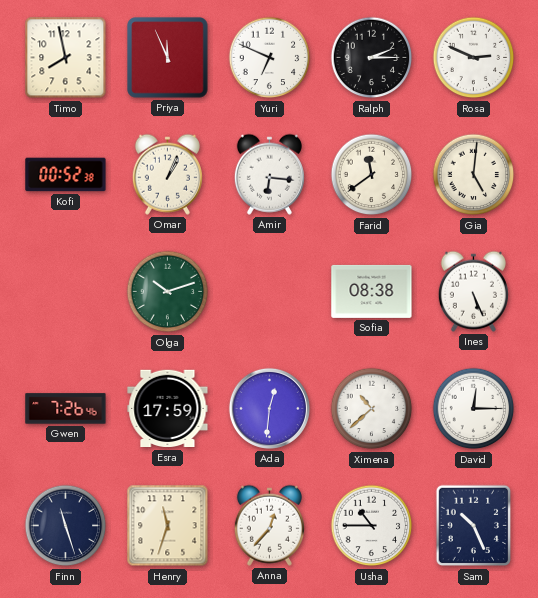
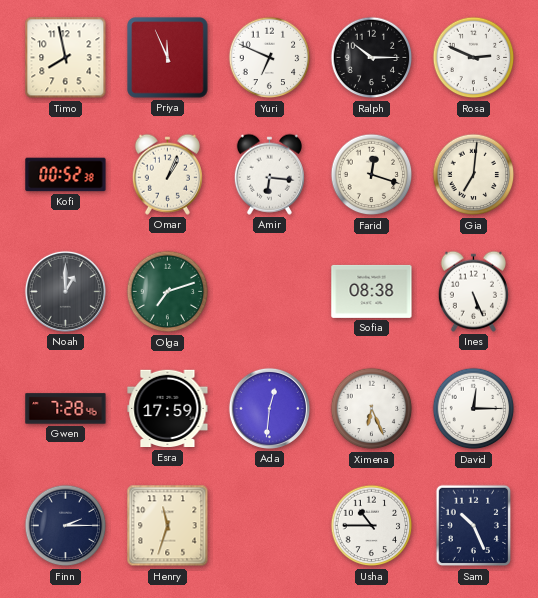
Ralph: 2:15 -> 10:15
Farid: 11:39 -> 12:18
Gia: 5:01 -> 7:01
Noah: none -> 1:00
Olga: 10:12 -> 7:12
Gwen: 7:26 -> 7:28
Ximena: 10:38 -> 6:26
Finn: 11:27 -> 2:15
Anna: 12:37 -> none
